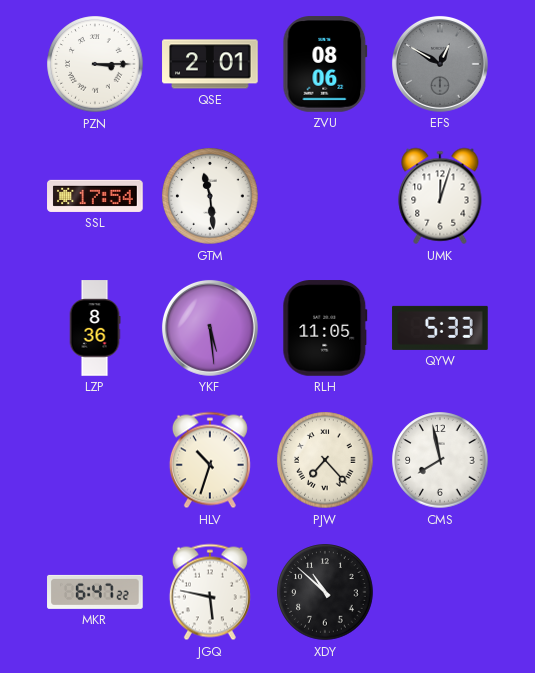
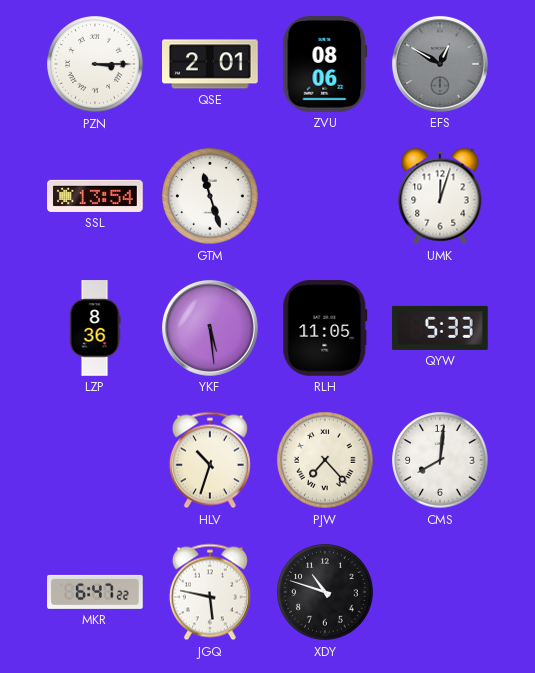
SSL: 17:54 -> 13:54
GTM: 11:29 -> 11:27
CMS: 7:58 -> 8:01
XDY: 10:52 -> 10:48
